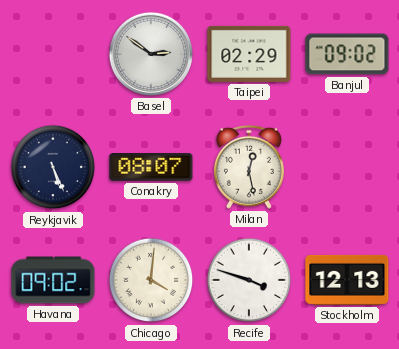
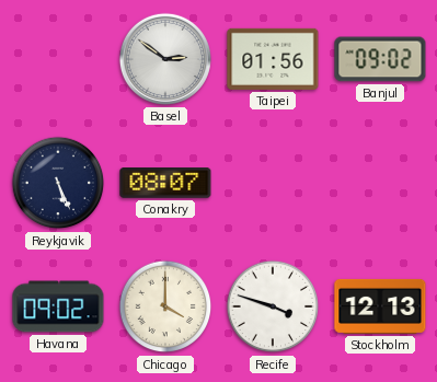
Taipei: 02:29 -> 01:56
Milan: 12:28 -> none
Chicago: 4:01 -> 4:00
